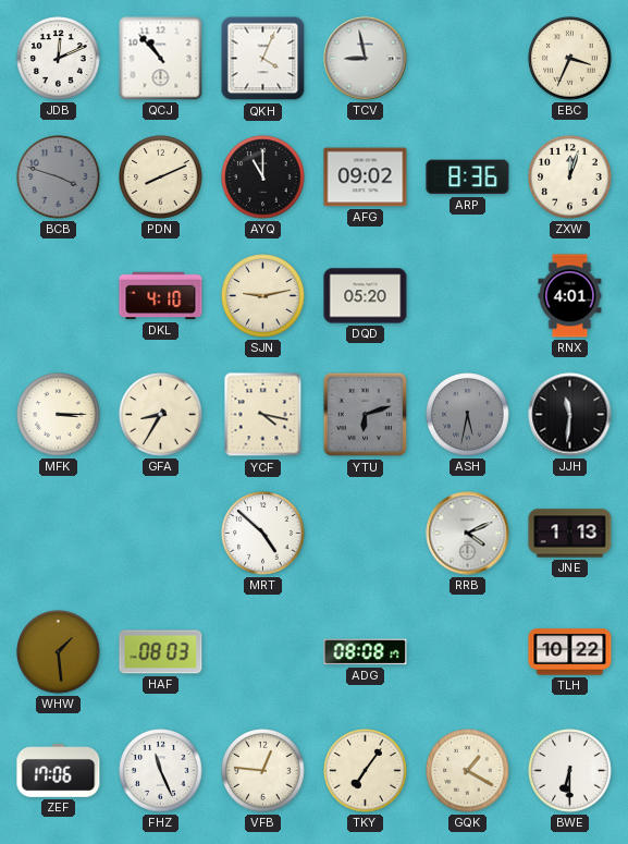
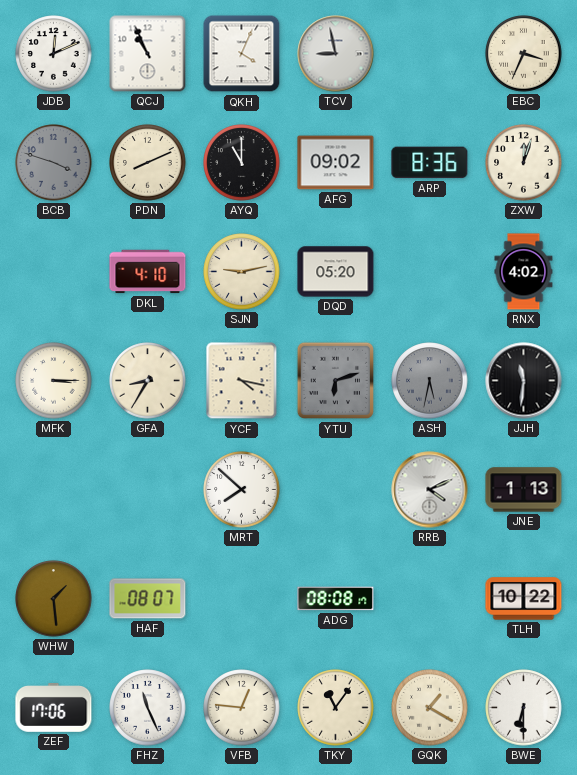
QCJ: 10:53 -> 10:56
RNX: 4:01 -> 4:02
MRT: 4:52 -> 7:52
HAF: 08:03 -> 08:07
TKY: 7:06 -> 11:06
